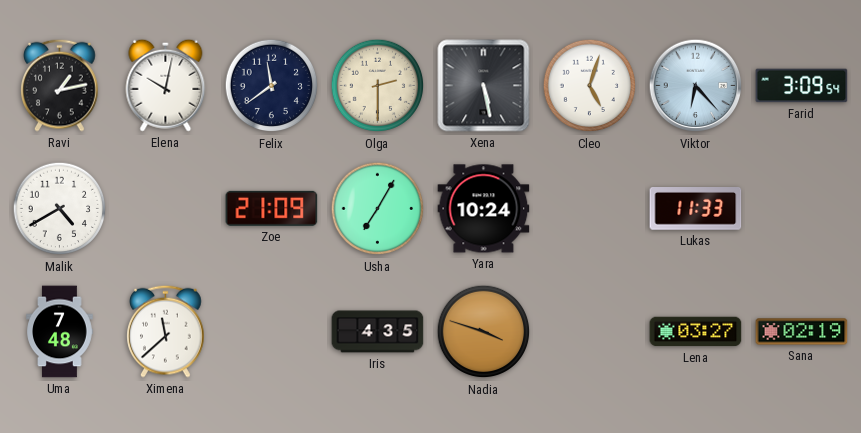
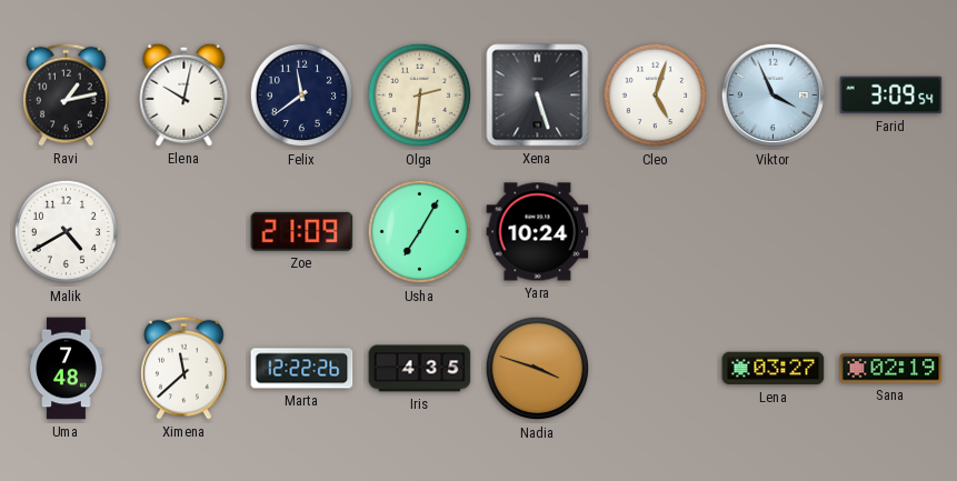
Olga: 2:30 -> 2:31
Xena: 5:28 -> 5:27
Viktor: 6:23 -> 3:56
Lukas: 11:33 -> none
Marta: none -> 12:22
